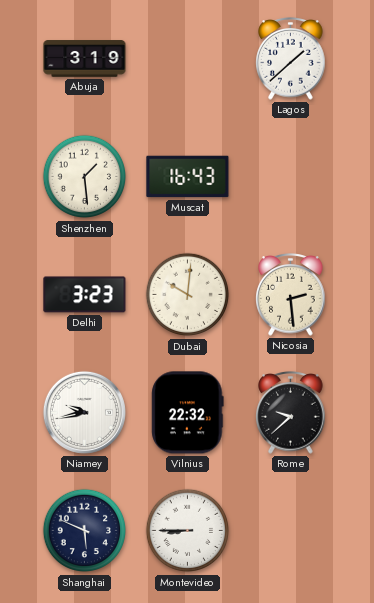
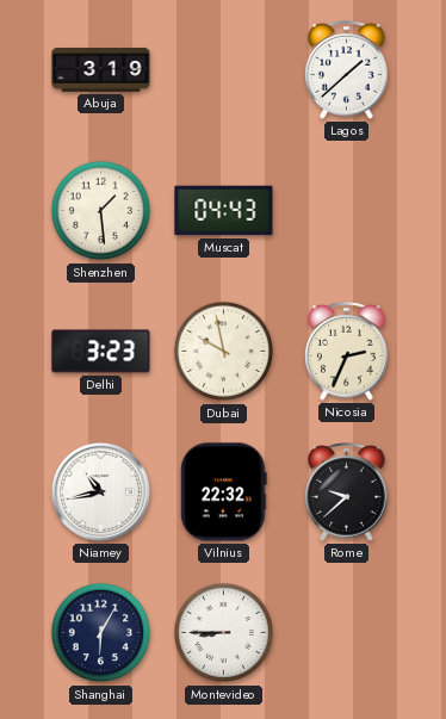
Muscat: 16:43 -> 04:43
Dubai: 10:01 -> 9:58
Nicosia: 2:29 -> 2:34
Niamey: 9:43 -> 10:43
Shanghai: 5:49 -> 6:05
